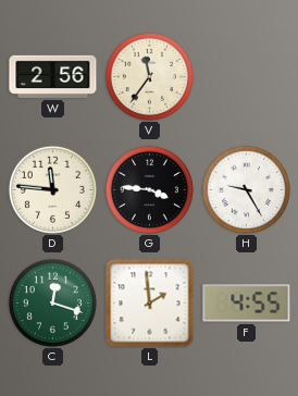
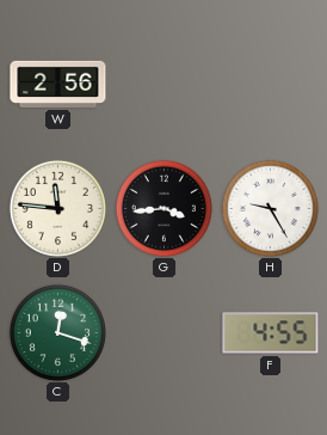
V: 11:36 -> none
G: 3:46 -> 3:44
L: 1:59 -> none
